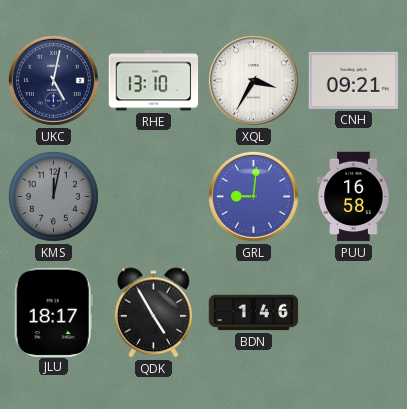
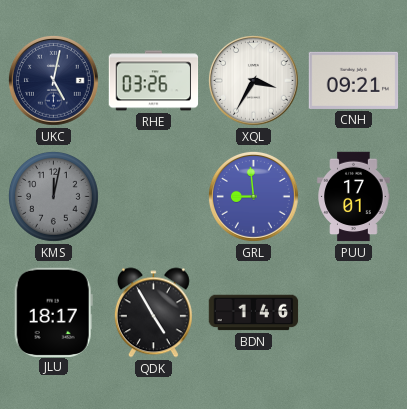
RHE: 13:10 -> 03:26
GRL: 9:01 -> 8:59
PUU: 16:58 -> 17:01
